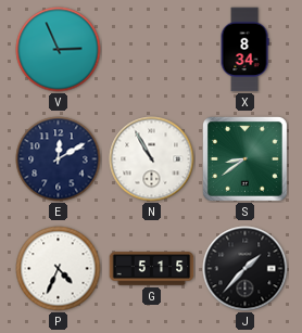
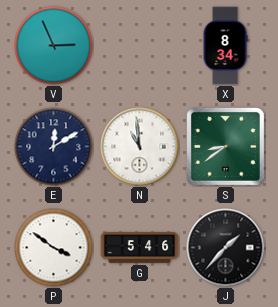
N: 10:55 -> 10:59
P: 4:34 -> 3:51
G: 5:15 -> 5:46
